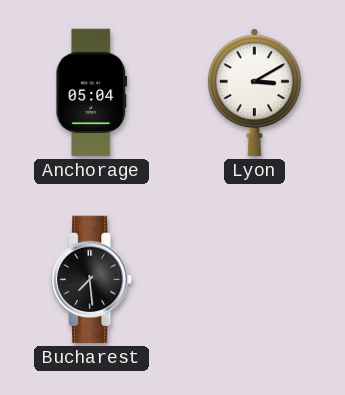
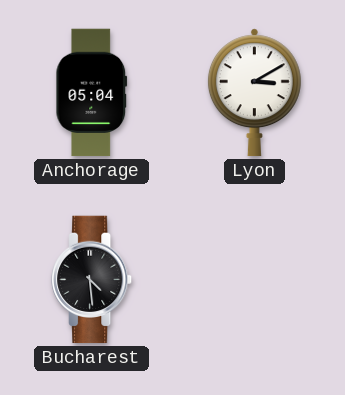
Bucharest: 7:29 -> 4:29
